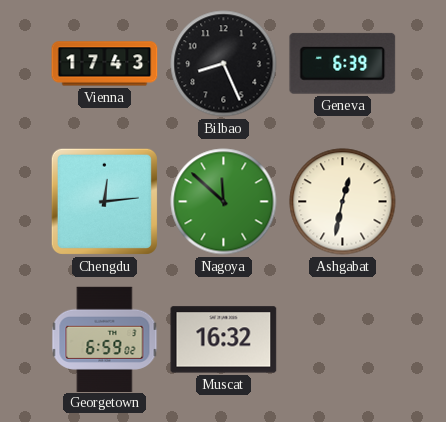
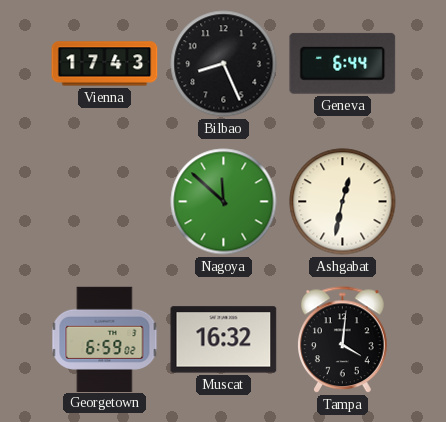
Geneva: 6:39 -> 6:44
Chengdu: 12:14 -> none
Tampa: none -> 4:01
